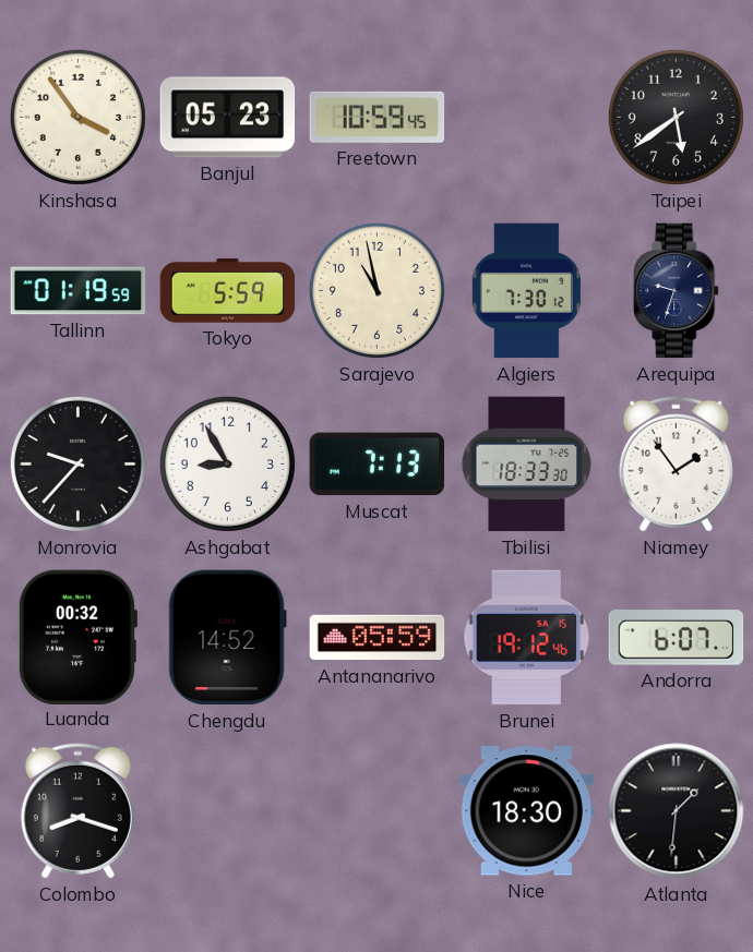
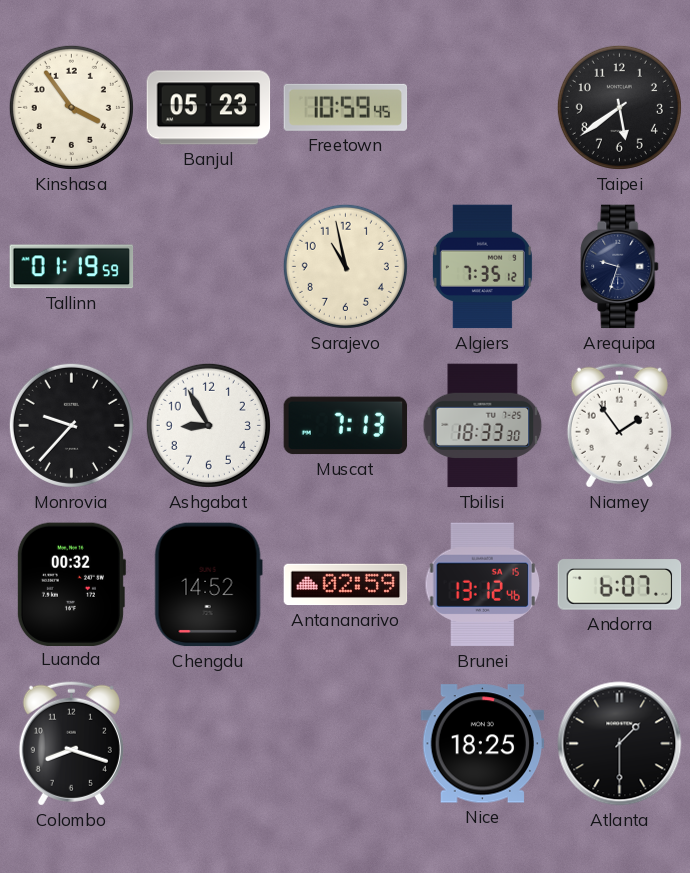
Tokyo: 5:59 -> none
Algiers: 7:30 -> 7:35
Antananarivo: 05:59 -> 02:59
Brunei: 19:12 -> 13:12
Nice: 18:30 -> 18:25
Atlanta: 1:31 -> 1:30
